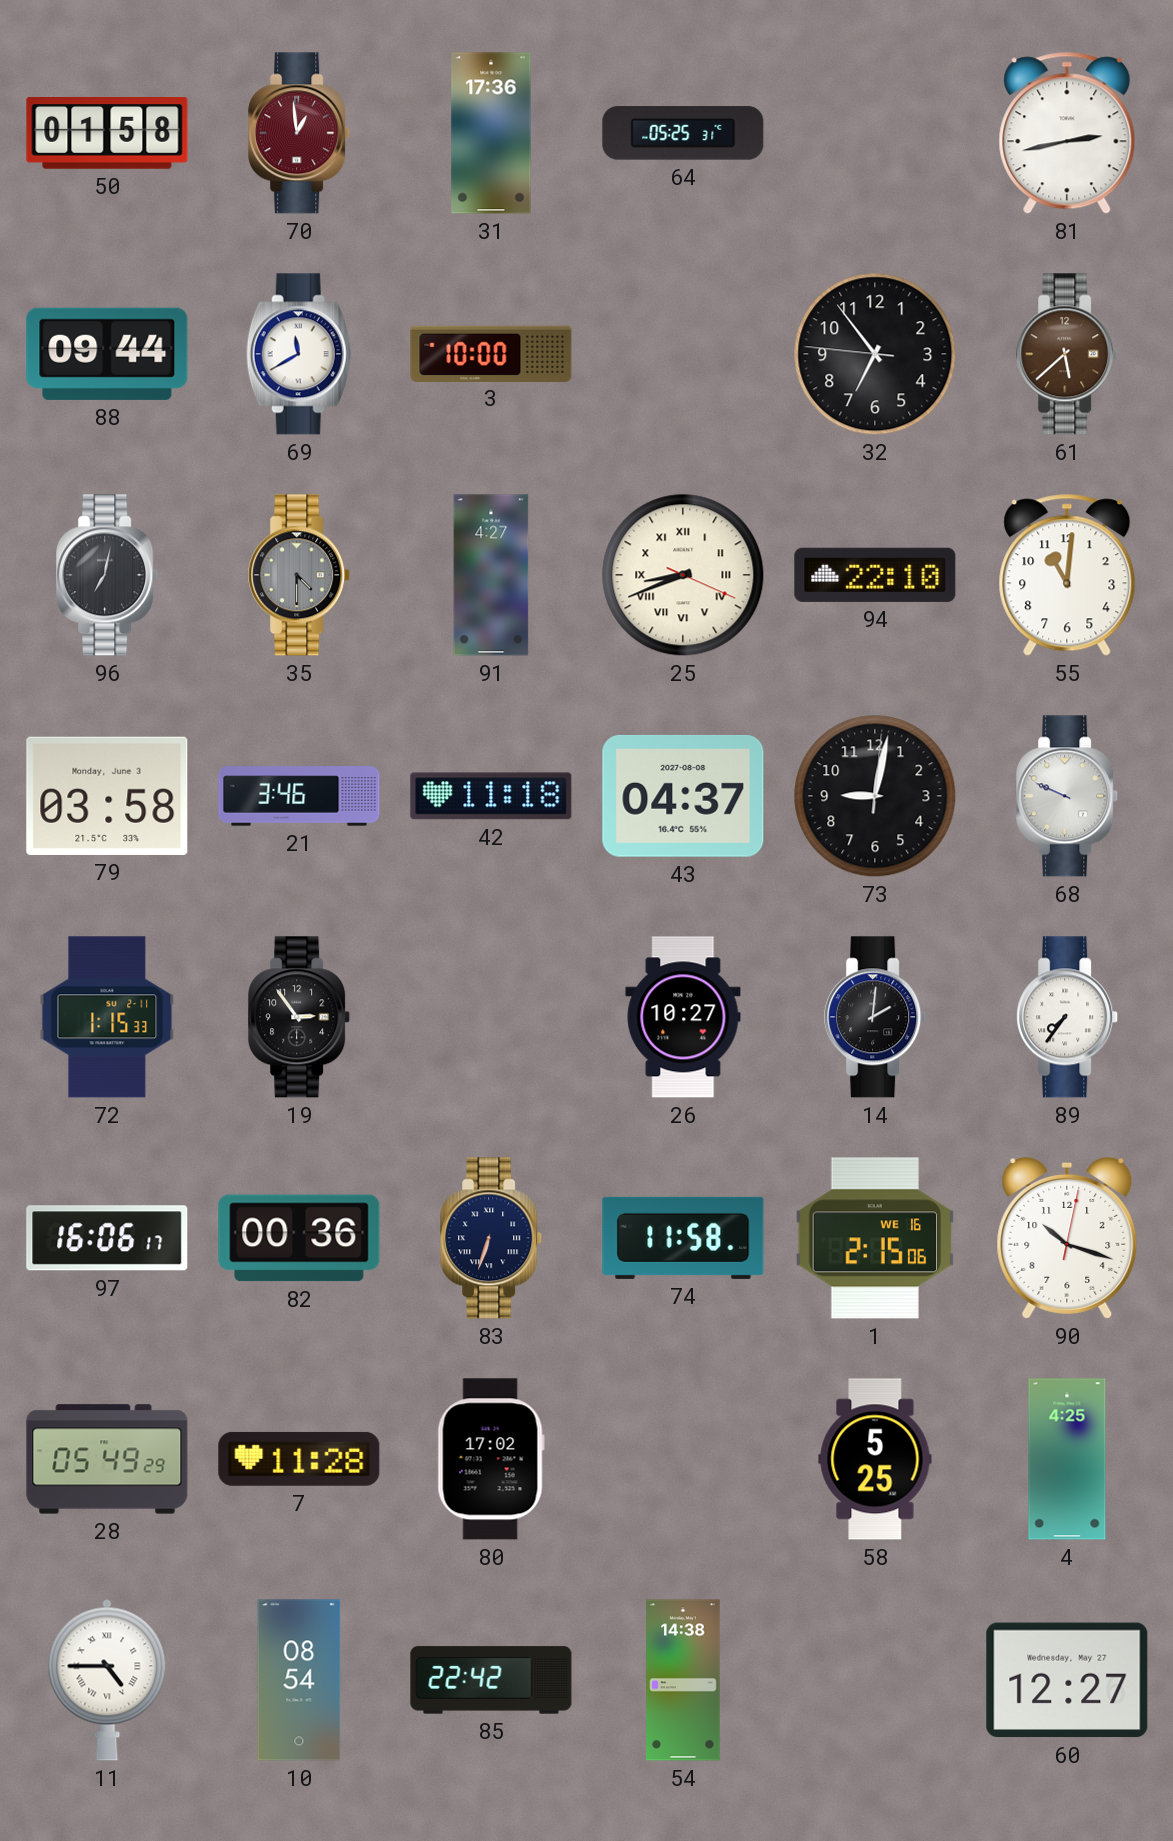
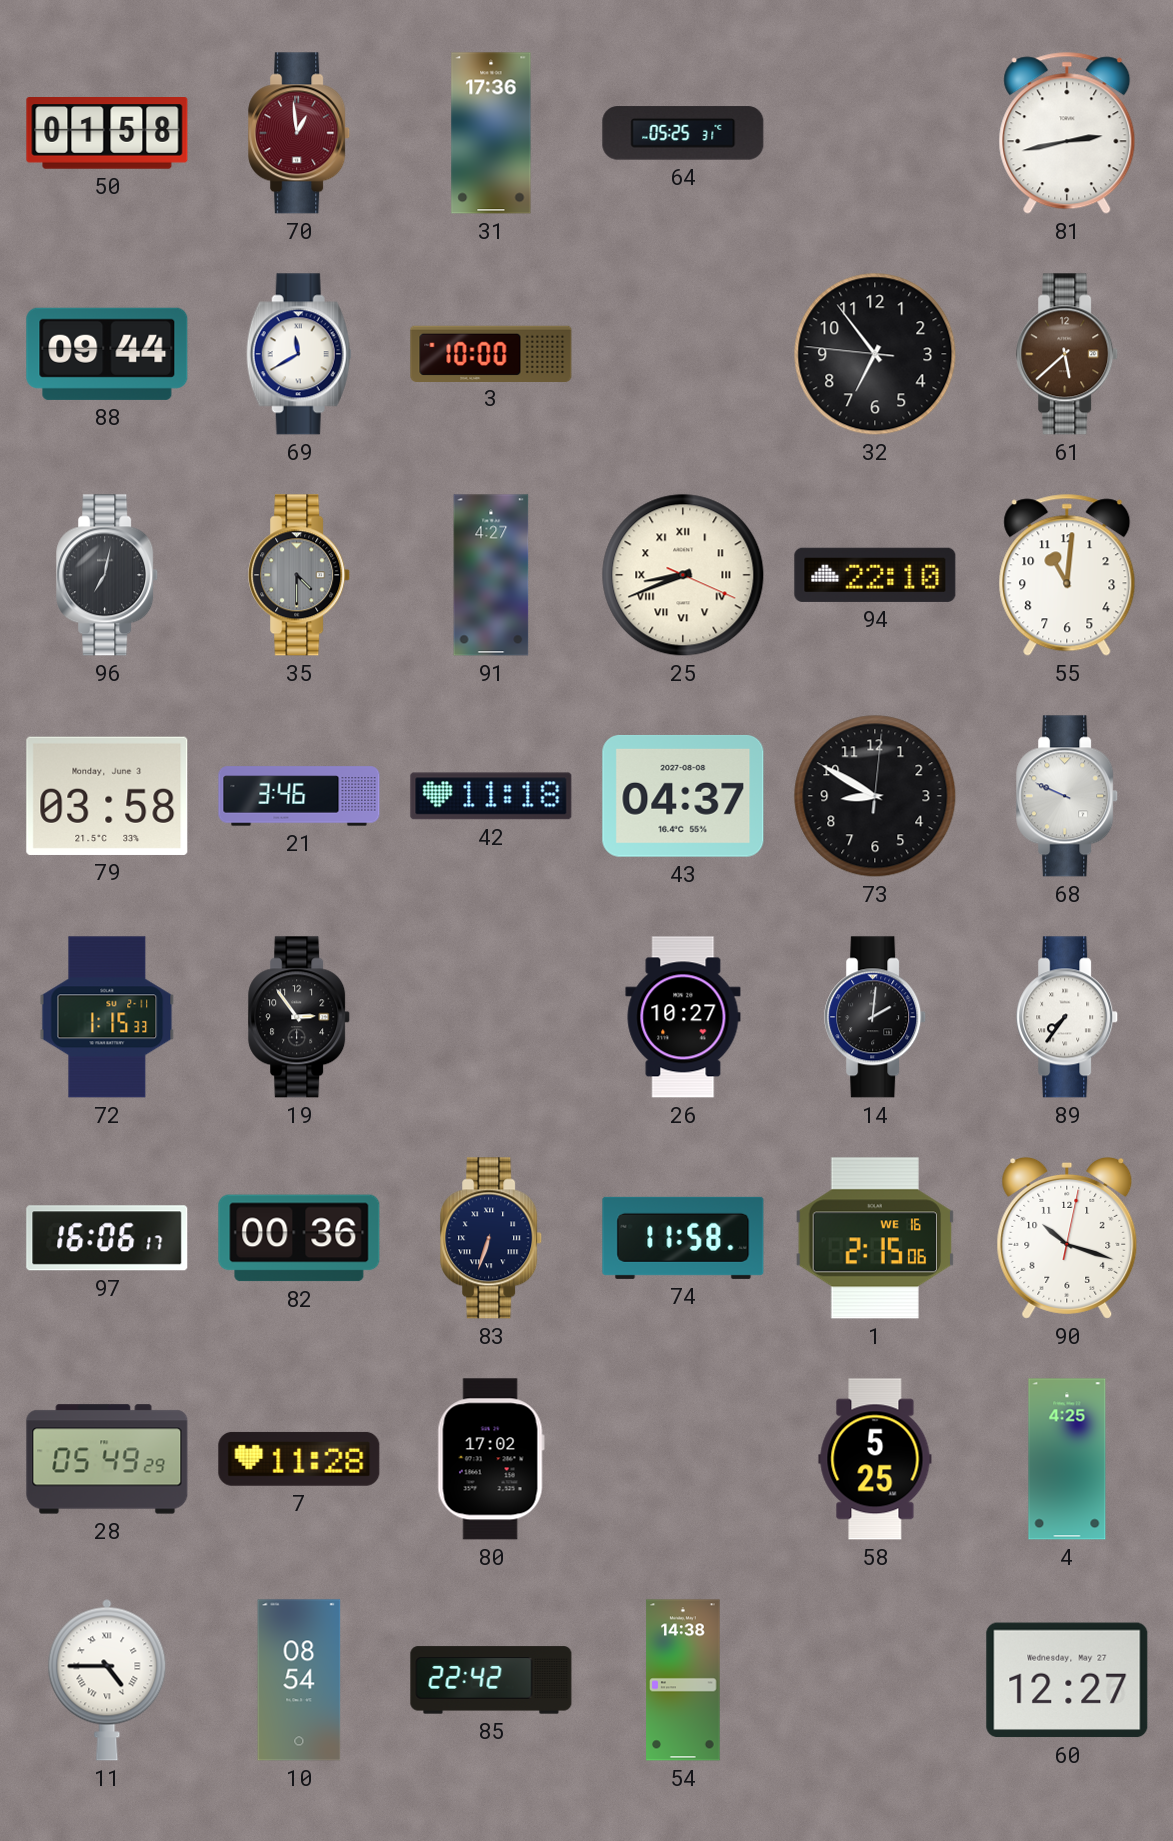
73: 9:02 -> 8:50
